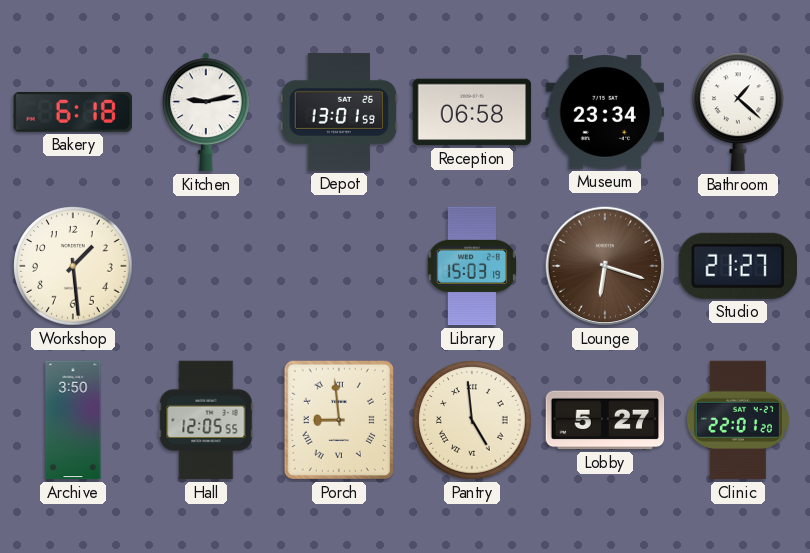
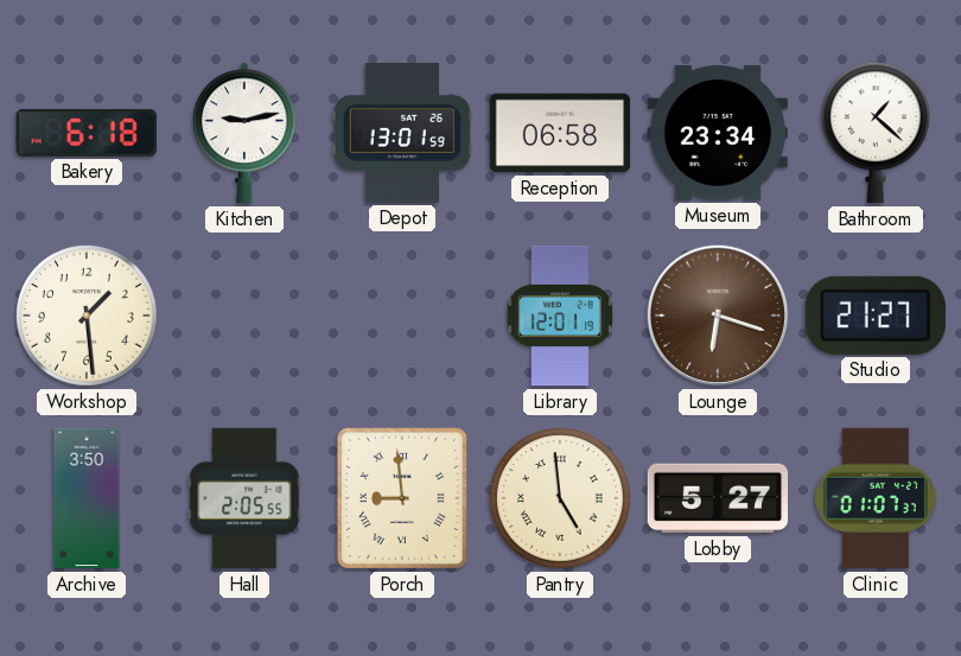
Library: 15:03 -> 12:01
Hall: 12:05 -> 2:05
Clinic: 22:01 -> 01:07
